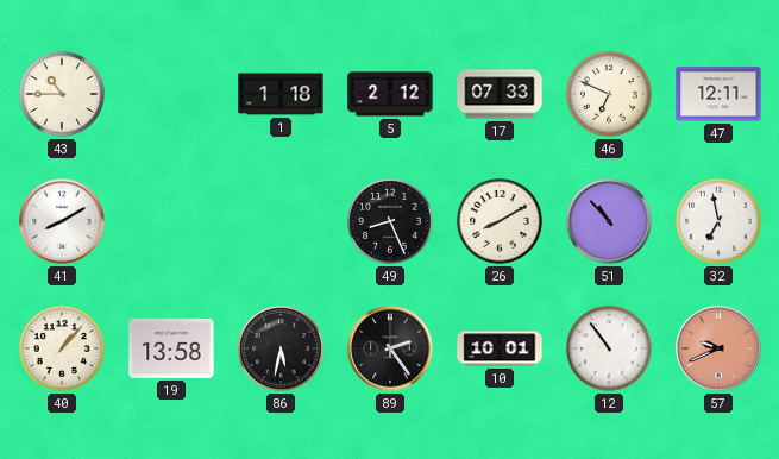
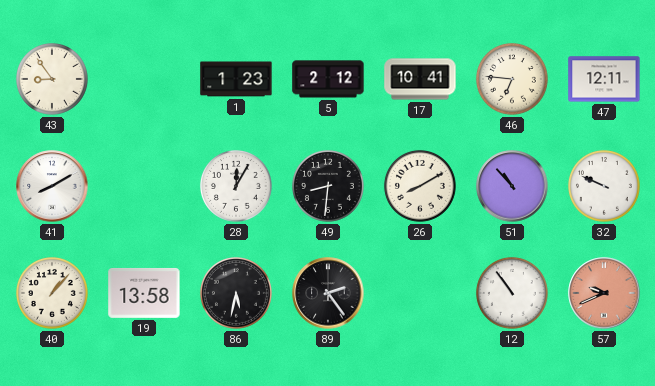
43: 10:45 -> 8:54
1: 1:18 -> 1:23
17: 07:33 -> 10:41
46: 6:49 -> 6:46
28: none -> 12:05
49: 8:26 -> 8:31
32: 6:58 -> 9:49
10: 10:01 -> none
